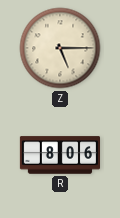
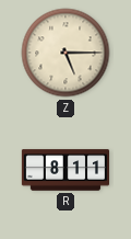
R: 8:06 -> 8:11
